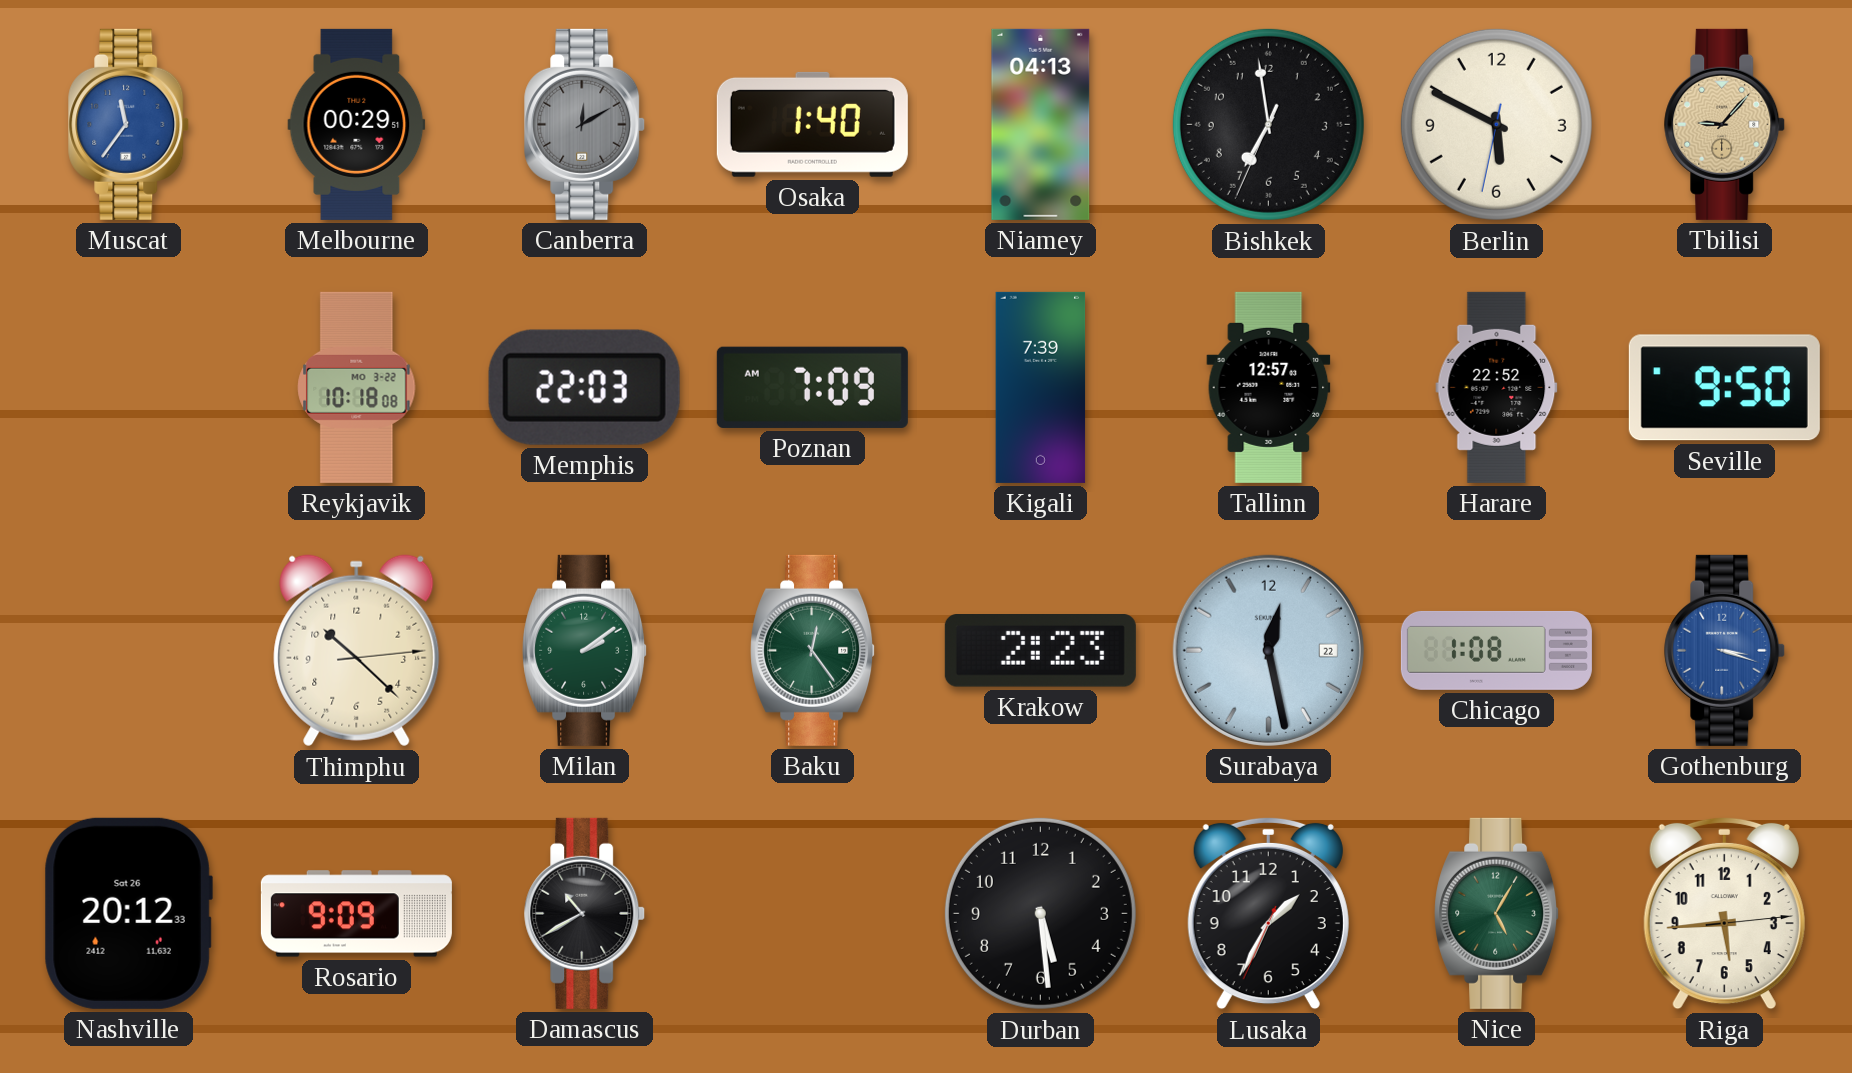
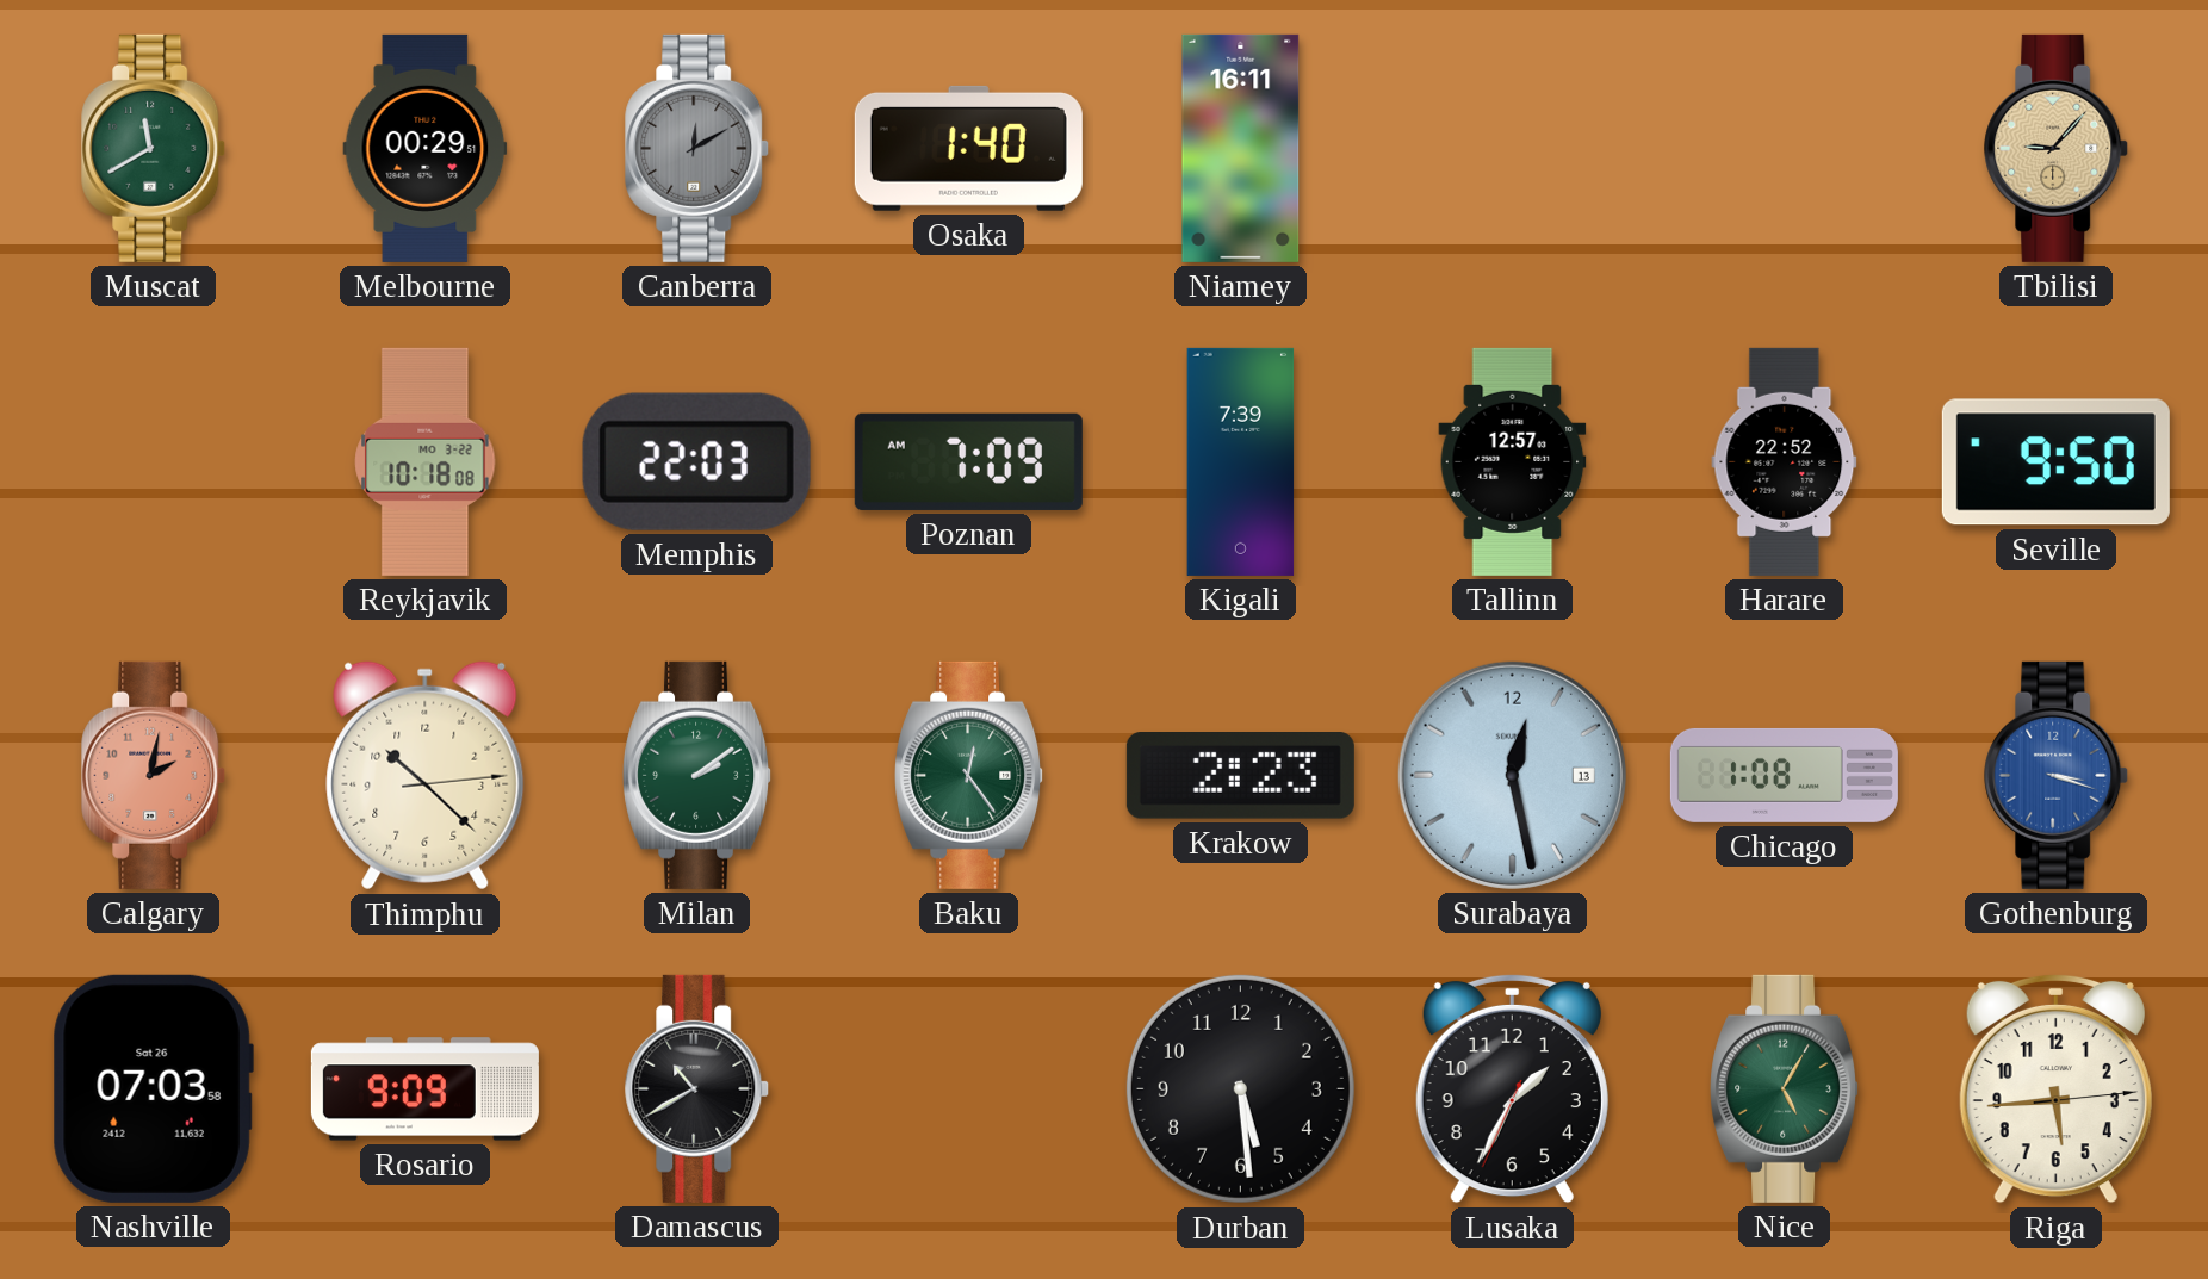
Muscat: 11:36 -> 11:40
Muscat dial: blue -> green
Niamey: 04:13 -> 16:11
Bishkek: 6:58 -> none
Berlin: 5:49 -> none
Calgary: none -> 2:02
Surabaya date: 22 -> 13
Nashville: 20:12 -> 07:03
